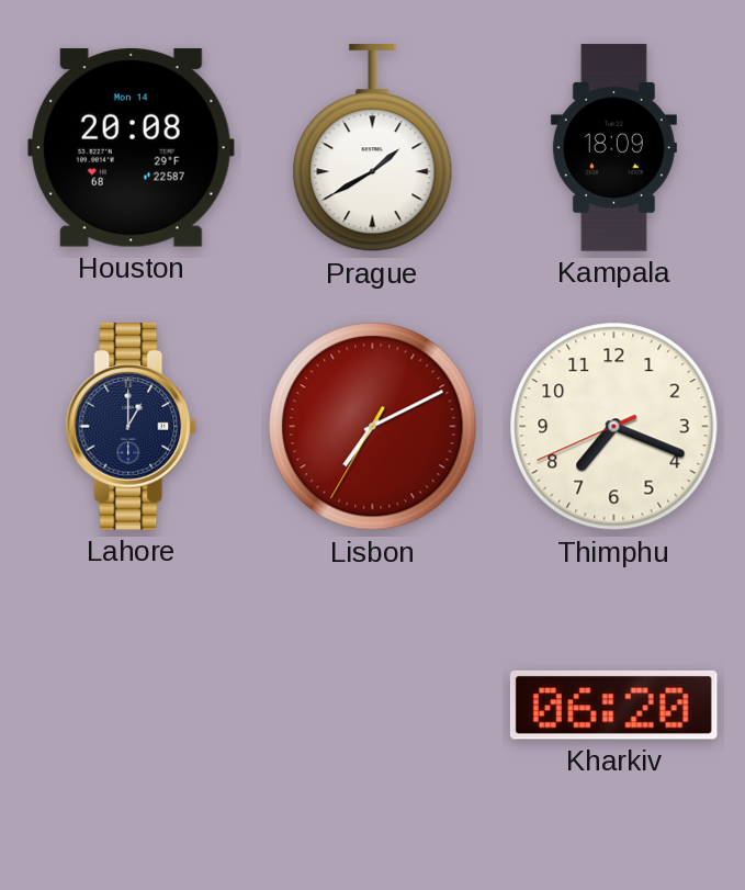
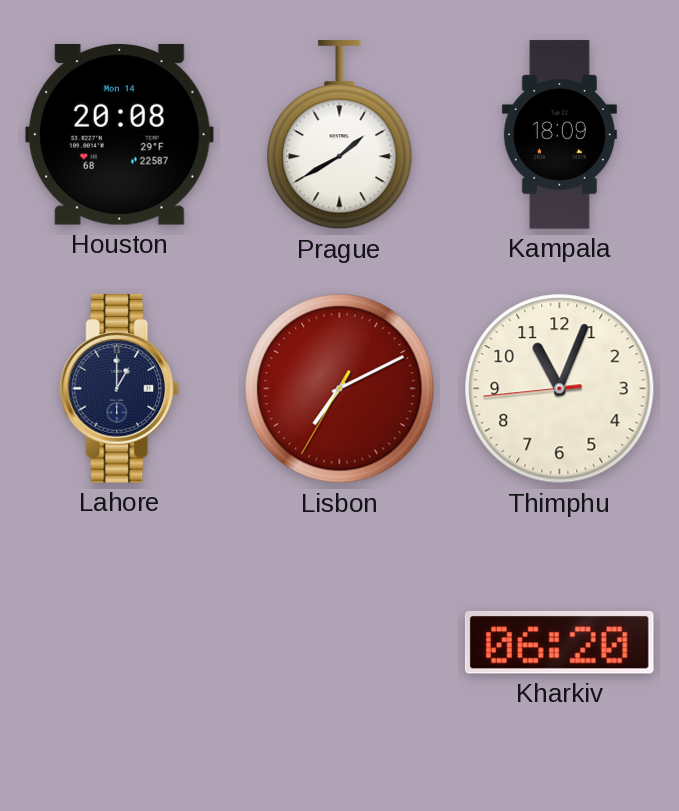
Thimphu: 7:18 -> 11:03
